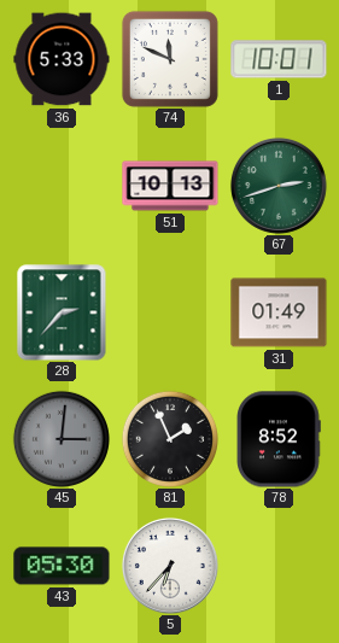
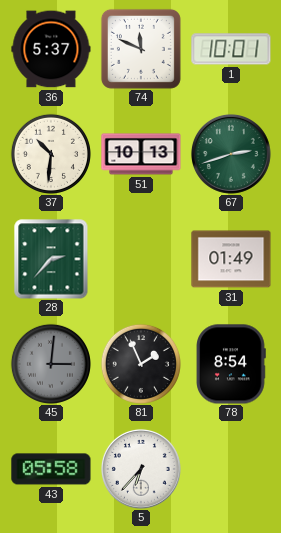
36: 5:33 -> 5:37
37: none -> 10:31
78: 8:52 -> 8:54
43: 05:30 -> 05:58
